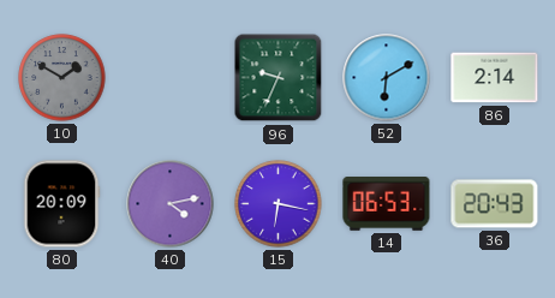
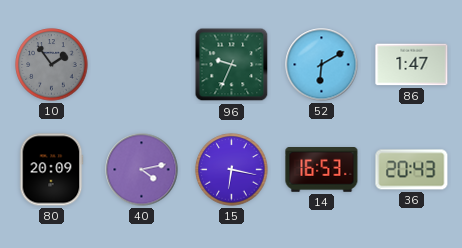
10: 1:50 -> 1:54
86: 2:14 -> 1:47
14: 06:53 -> 16:53
